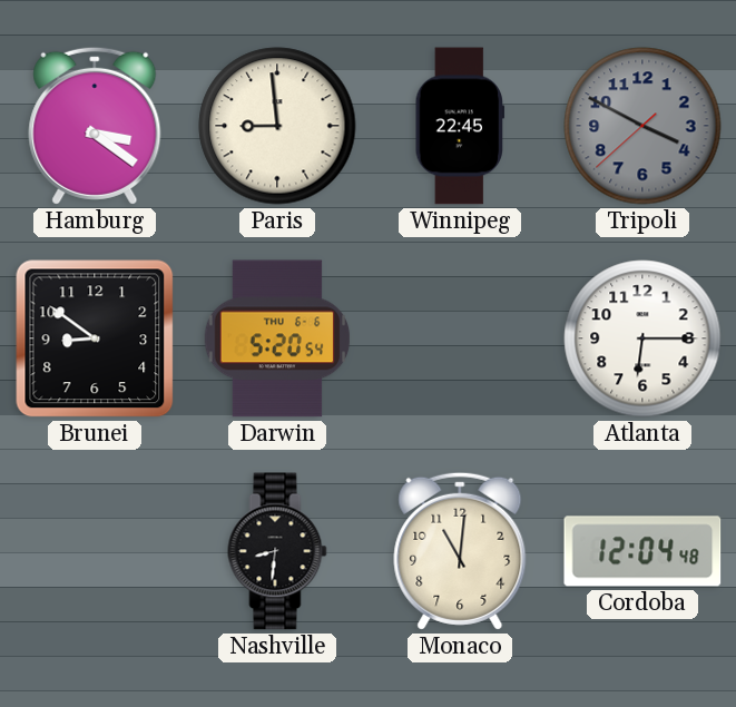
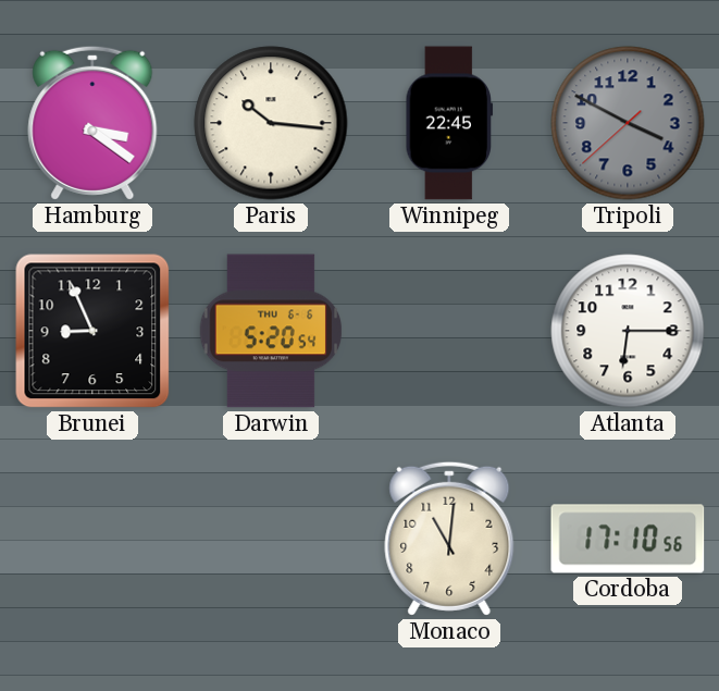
Paris: 8:59 -> 10:16
Brunei: 8:51 -> 8:56
Nashville: 8:31 -> none
Cordoba: 12:04 -> 17:10
